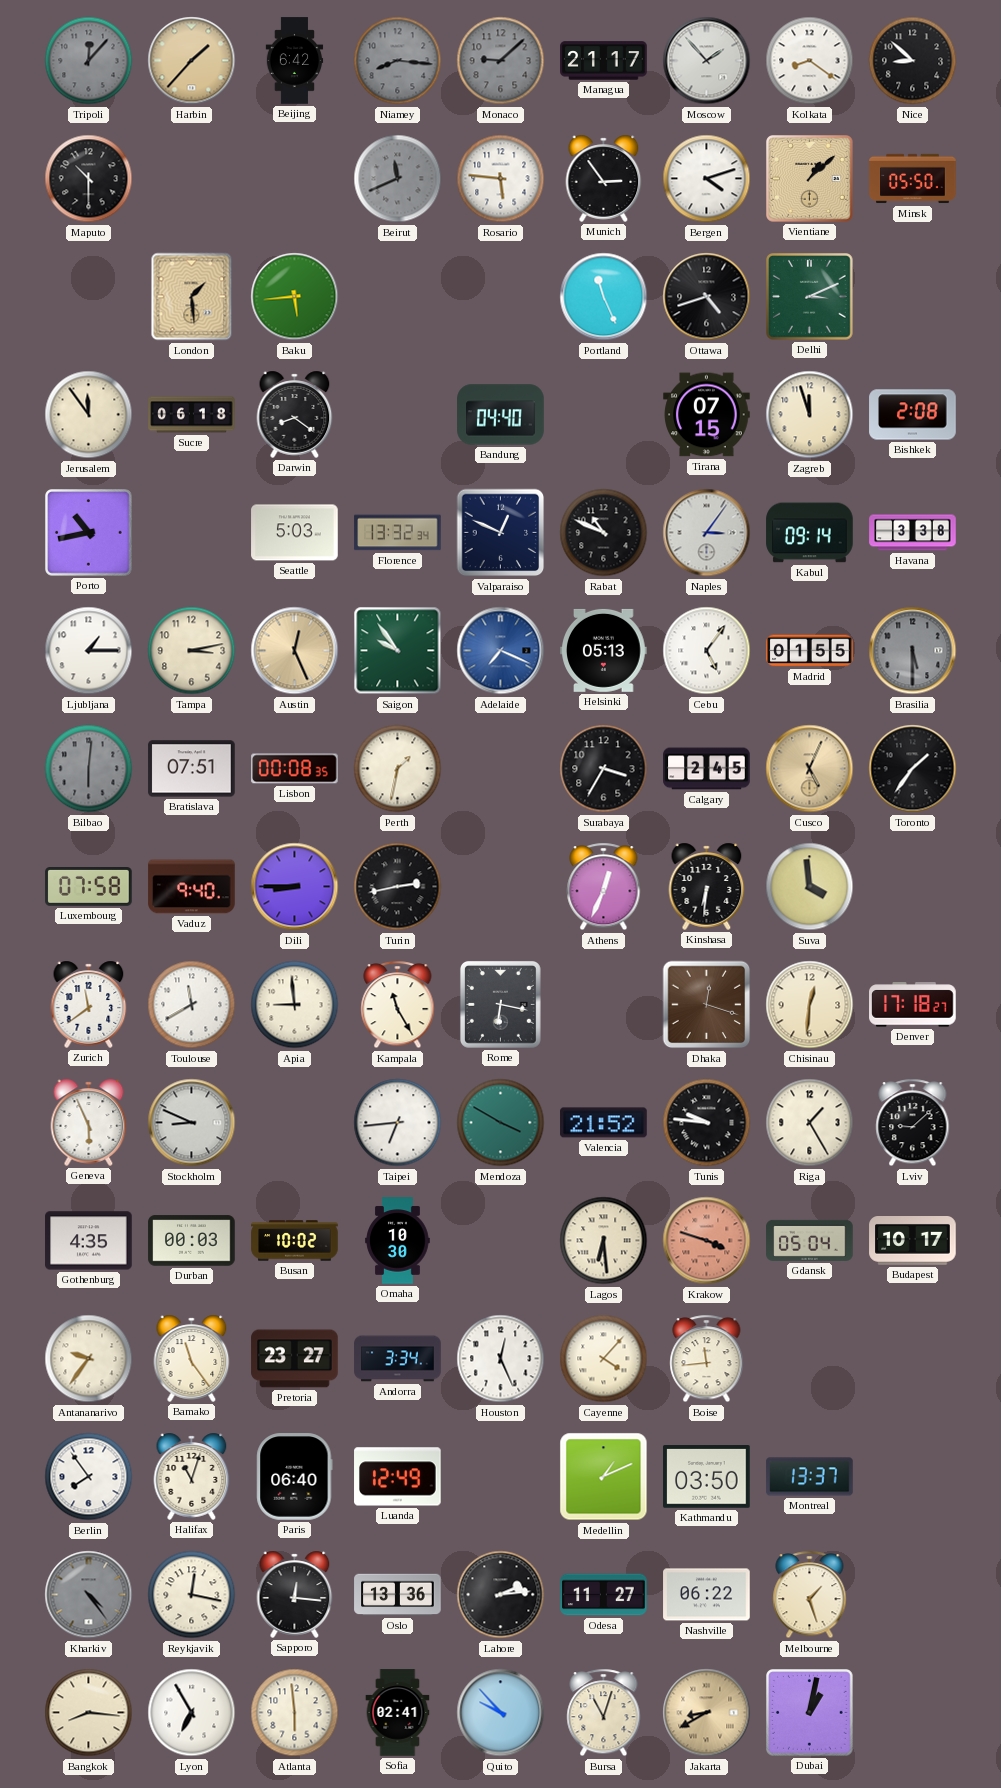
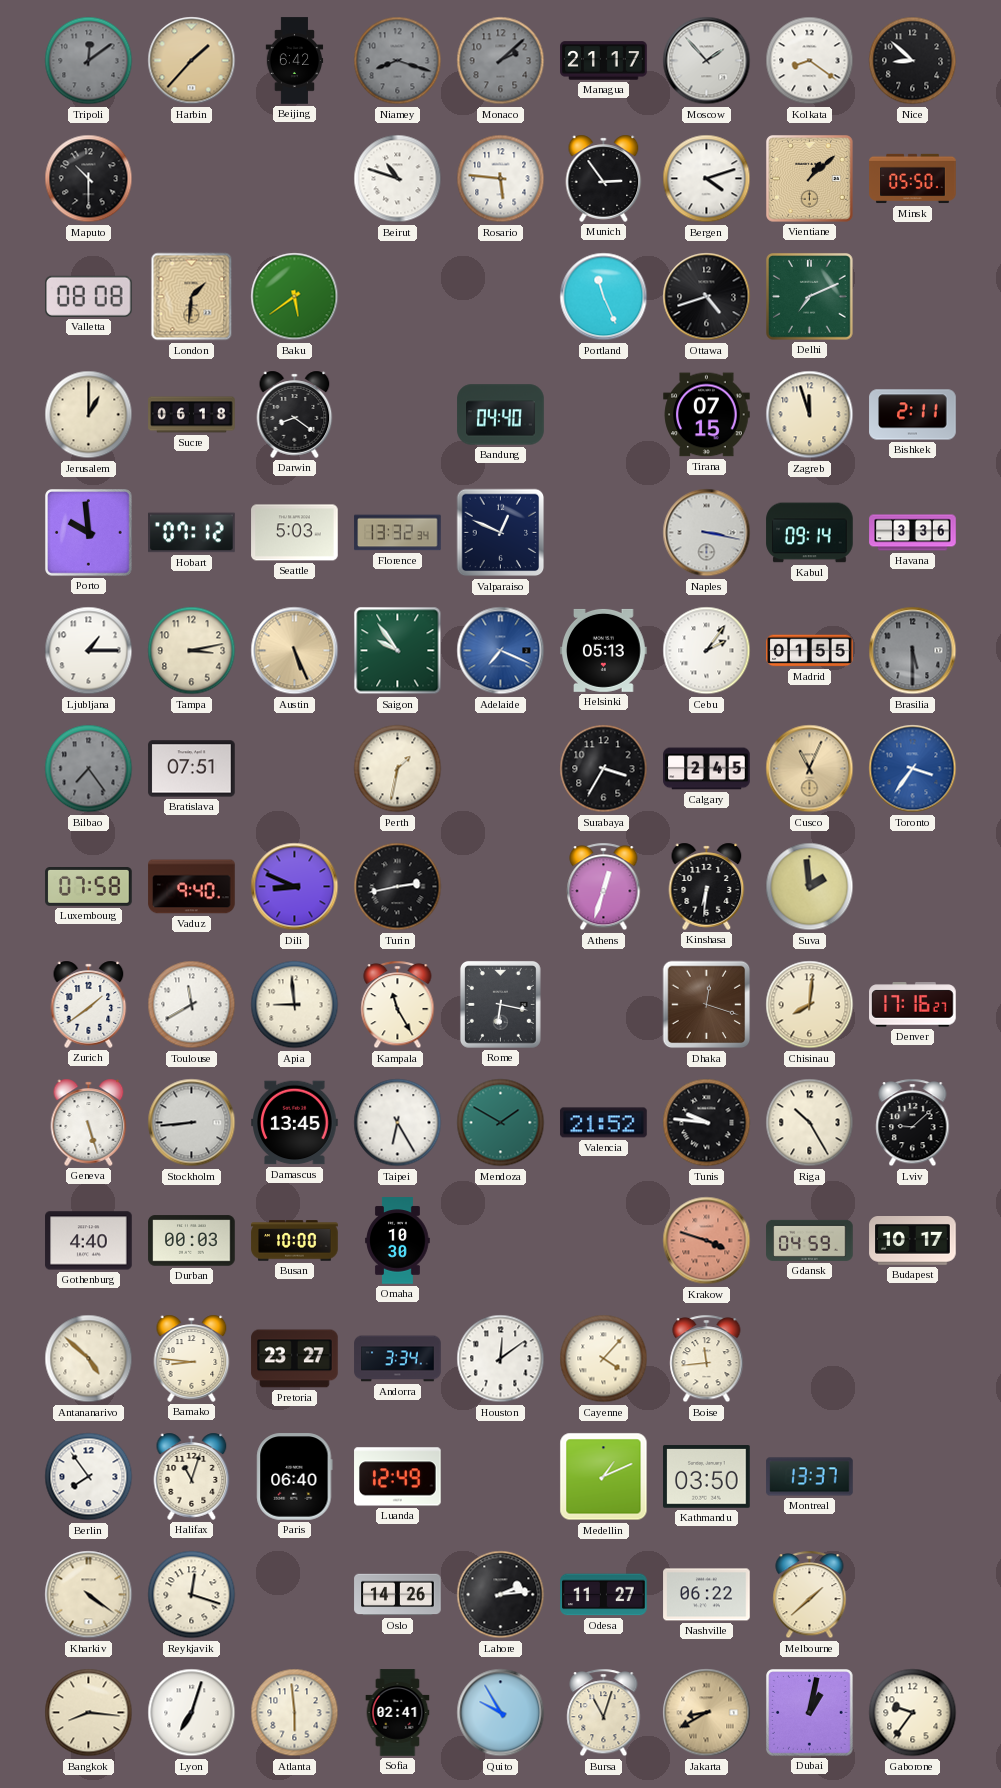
Tripoli: 12:07 -> 12:09
Niamey: 8:16 -> 8:18
Monaco: 9:08 -> 2:08
Beirut: 11:41 -> 10:48
Beirut dial: grey -> white
Valletta: none -> 08:08
London: 1:29 -> 1:31
Baku: 5:44 -> 5:39
Delhi: 3:11 -> 7:11
Jerusalem: 11:54 -> 1:00
Bishkek: 2:08 -> 2:11
Porto: 10:43 -> 9:59
Hobart: none -> 07:12
Rabat: 10:49 -> none
Naples: 3:06 -> 3:17
Havana: 3:38 -> 3:36
Austin: 12:26 -> 5:26
Cebu: 5:06 -> 2:06
Bilbao: 6:01 -> 7:24
Lisbon: 00:08 -> none
Cusco: 5:04 -> 11:04
Toronto: 1:36 -> 3:36
Toronto dial: black -> blue
Dili: 8:45 -> 8:49
Athens: 12:34 -> 12:33
Suva: 3:59 -> 1:59
Zurich: 11:39 -> 1:39
Chisinau: 12:31 -> 8:01
Denver: 17:18 -> 17:16
Geneva: 5:56 -> 5:27
Stockholm: 8:49 -> 8:44
Damascus: none -> 13:45
Taipei: 6:44 -> 6:25
Mendoza: 3:50 -> 1:50
Riga: 1:25 -> 10:25
Gothenburg: 4:35 -> 4:40
Busan: 10:02 -> 10:00
Lagos: 6:29 -> none
Gdansk: 05:04 -> 04:59
Antananarivo: 9:36 -> 4:52
Bamako: 11:24 -> 8:46
Houston: 12:26 -> 12:09
Kharkiv: 4:24 -> 4:21
Kharkiv dial: grey -> cream
Reykjavik: 12:17 -> 12:18
Sapporo: 12:16 -> none
Oslo: 13:36 -> 14:26
Melbourne: 1:27 -> 1:38
Lyon: 6:55 -> 7:03
Quito: 9:53 -> 9:55
Gaborone: none -> 9:36
